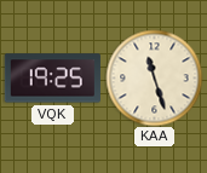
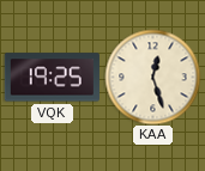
KAA: 11:27 -> 12:27
